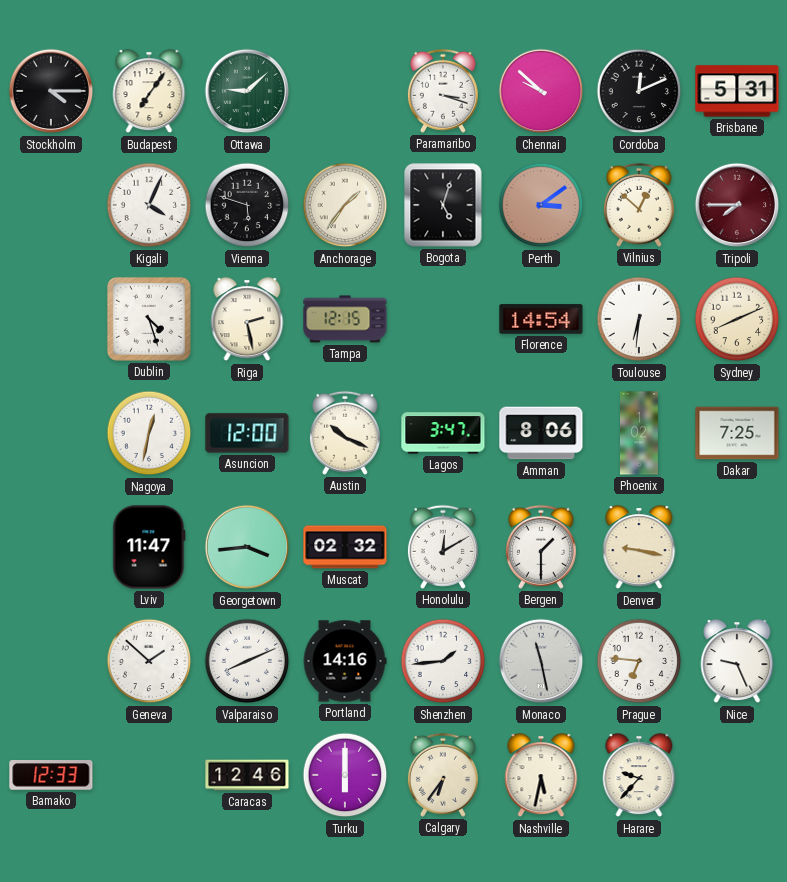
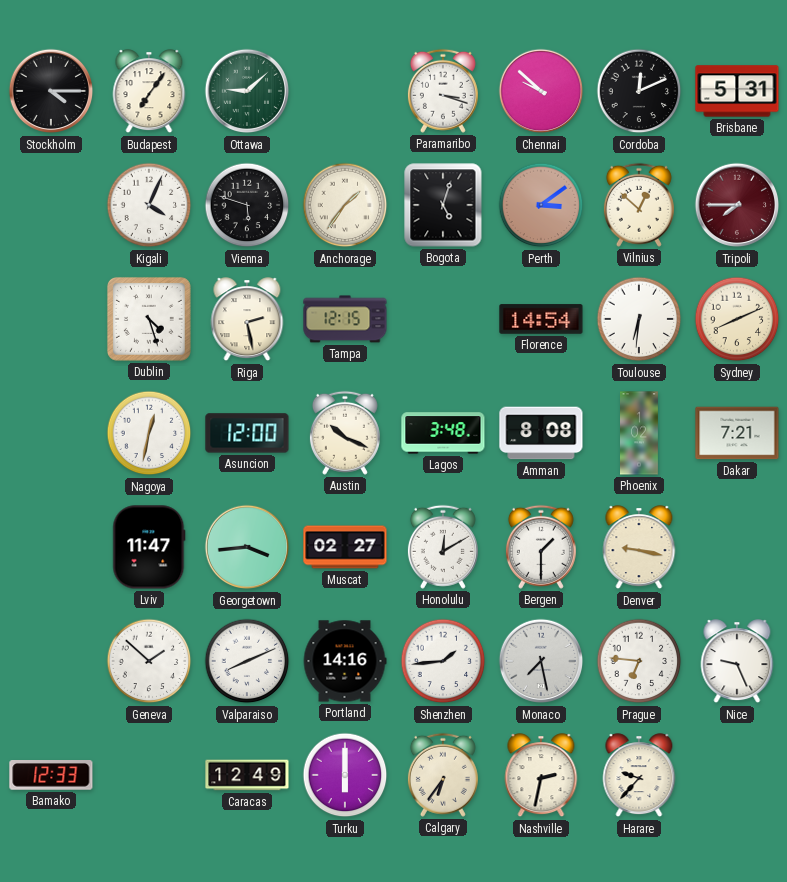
Lagos: 3:47 -> 3:48
Amman: 8:06 -> 8:08
Dakar: 7:25 -> 7:21
Muscat: 02:32 -> 02:27
Monaco: 11:28 -> 7:28
Caracas: 12:46 -> 12:49
Nashville: 5:32 -> 2:32
